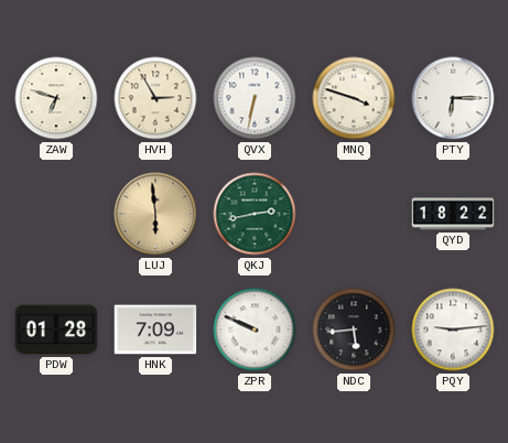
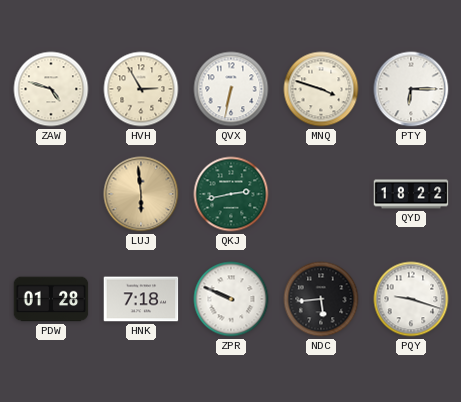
ZAW: 6:48 -> 4:48
HNK: 7:09 -> 7:18
PQY: 9:14 -> 9:18
